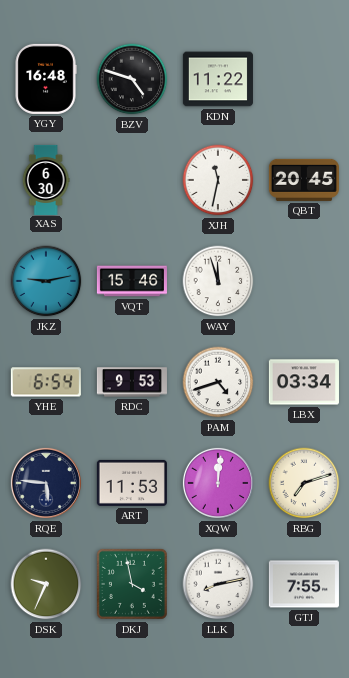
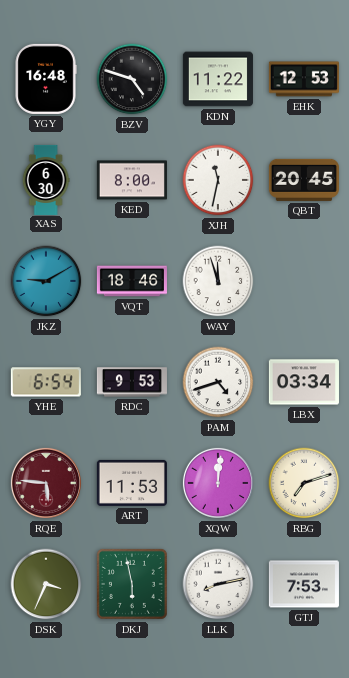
EHK: none -> 12:53
KED: none -> 8:00
JKZ: 9:13 -> 9:10
VQT: 15:46 -> 18:46
RQE dial: navy -> burgundy
DSK: 9:34 -> 3:34
DKJ: 3:58 -> 5:58
GTJ: 7:55 -> 7:53
